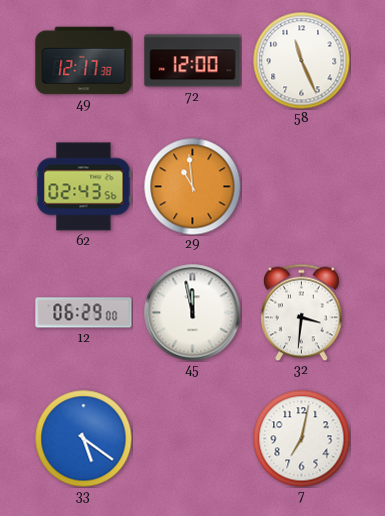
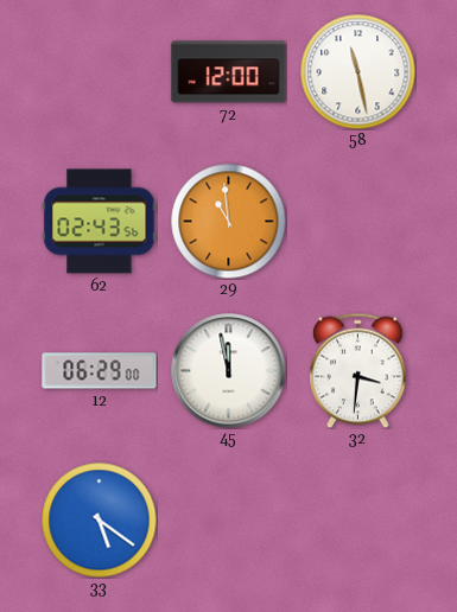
49: 12:17 -> none
58: 11:26 -> 11:28
7: 7:02 -> none
